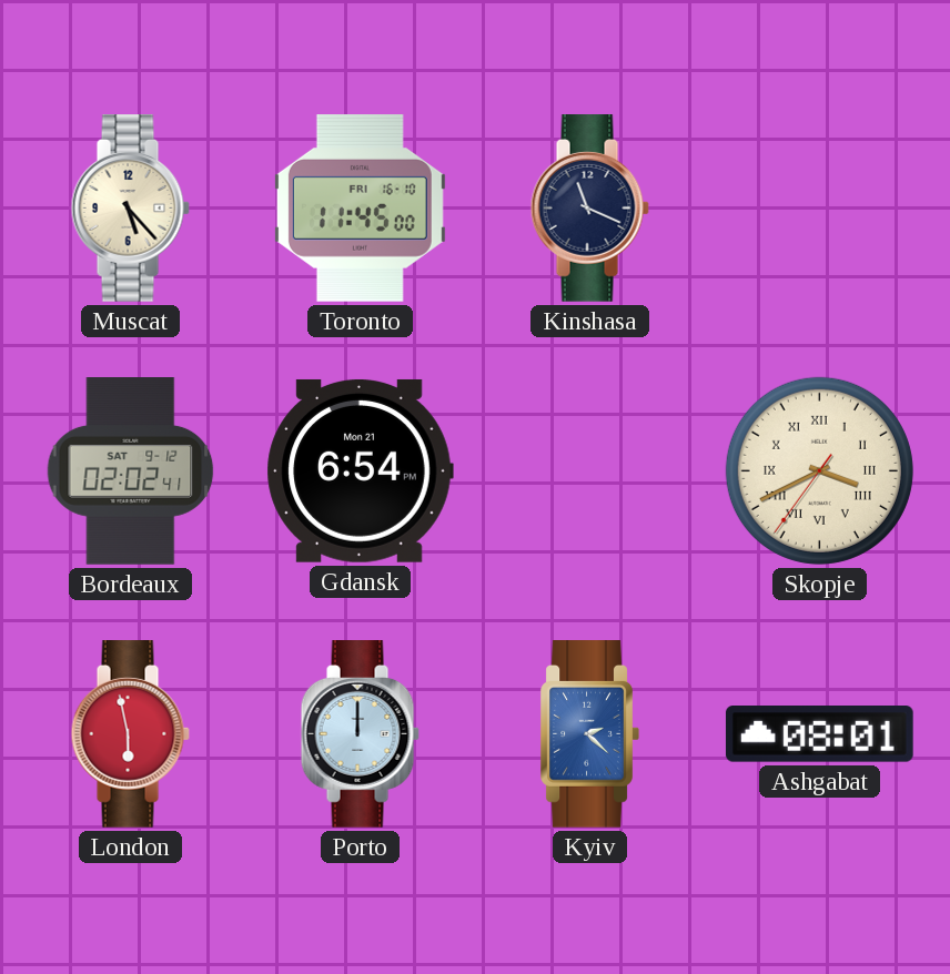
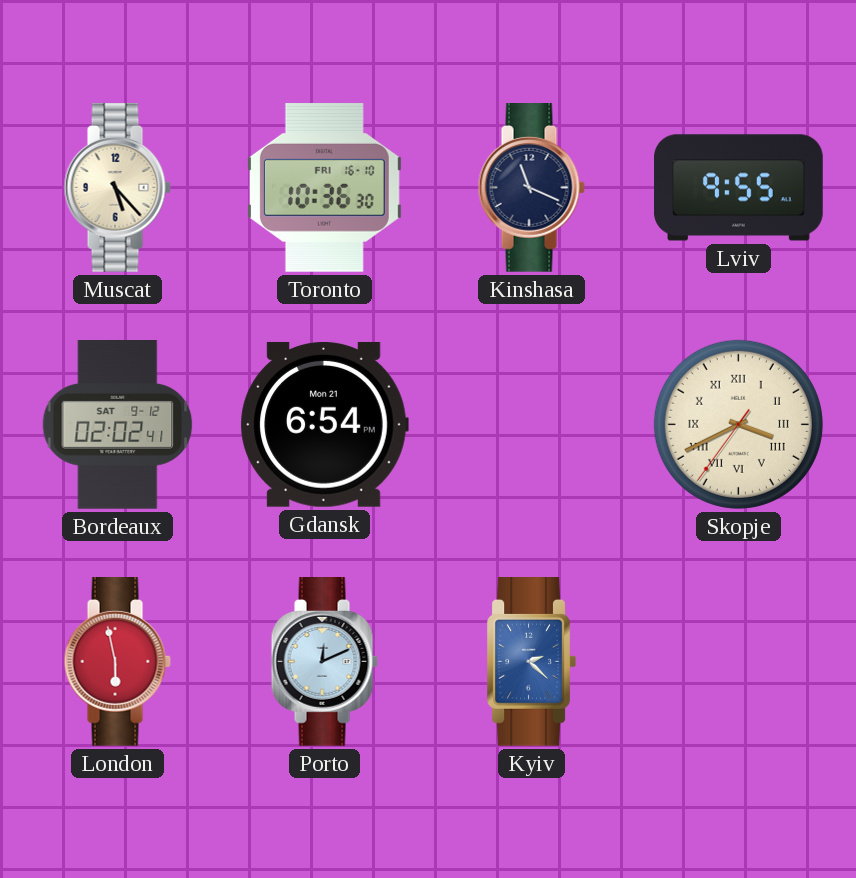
Toronto: 11:45 -> 10:36
Lviv: none -> 9:55
Porto: 12:00 -> 12:11
Ashgabat: 08:01 -> none
